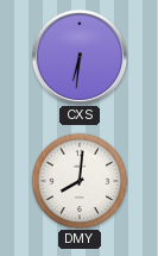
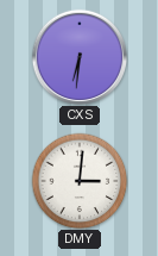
DMY: 8:01 -> 3:01
